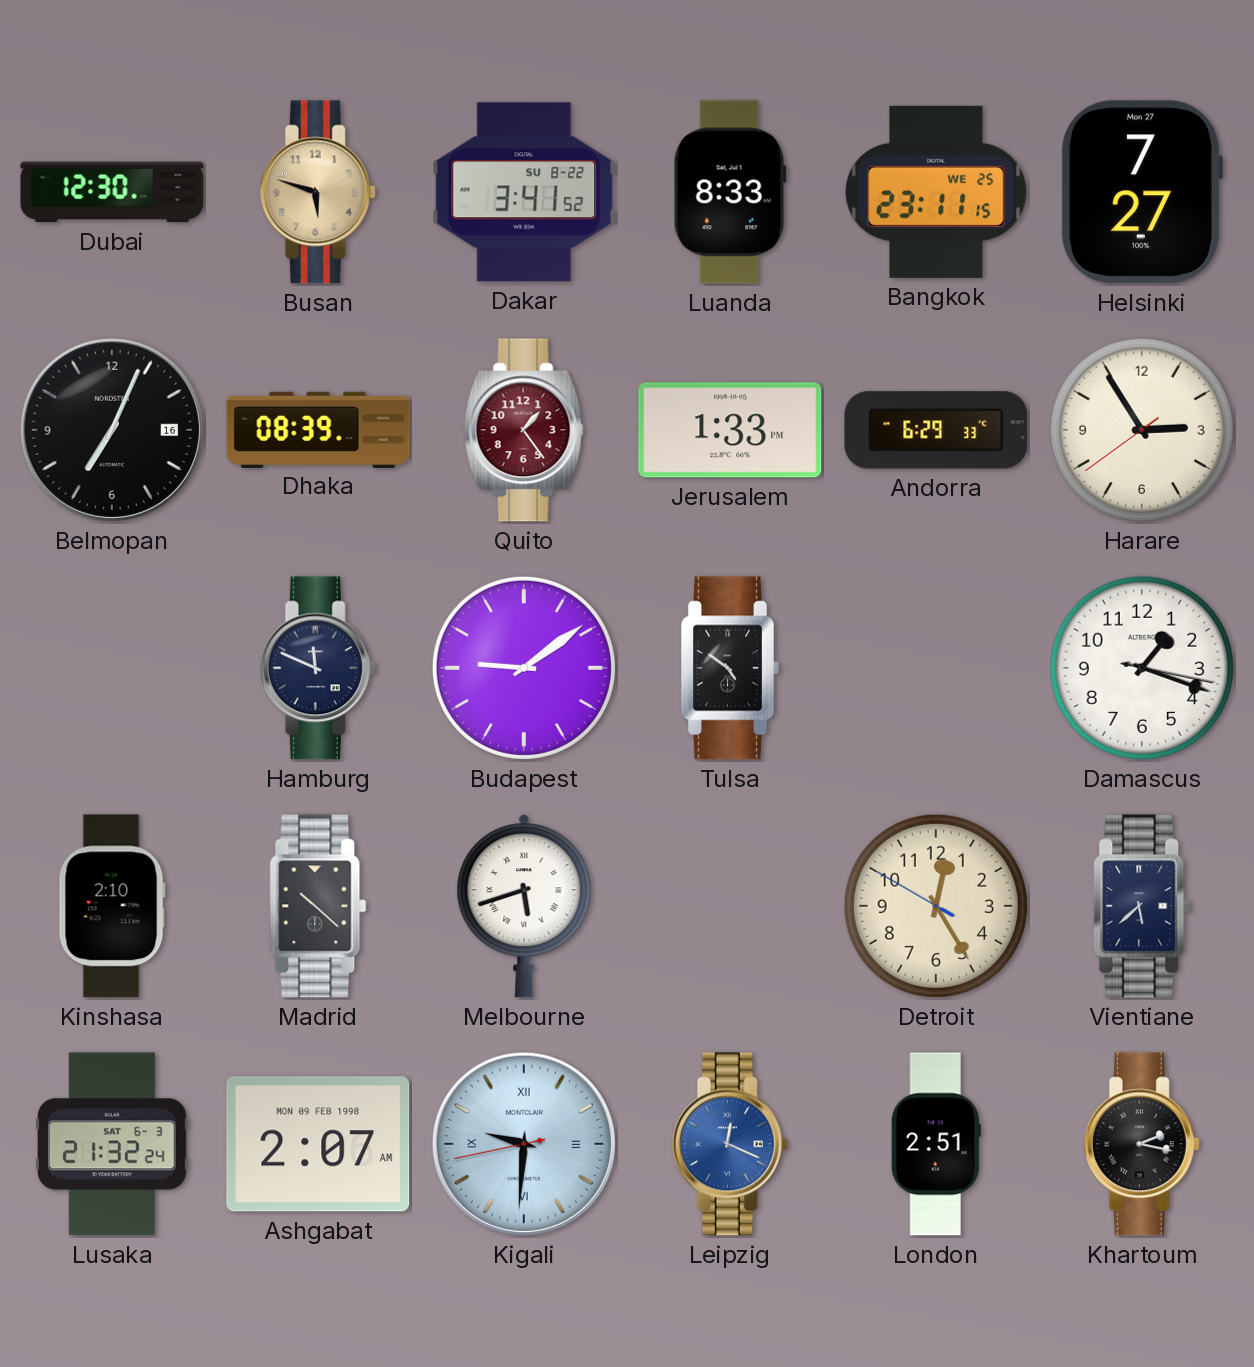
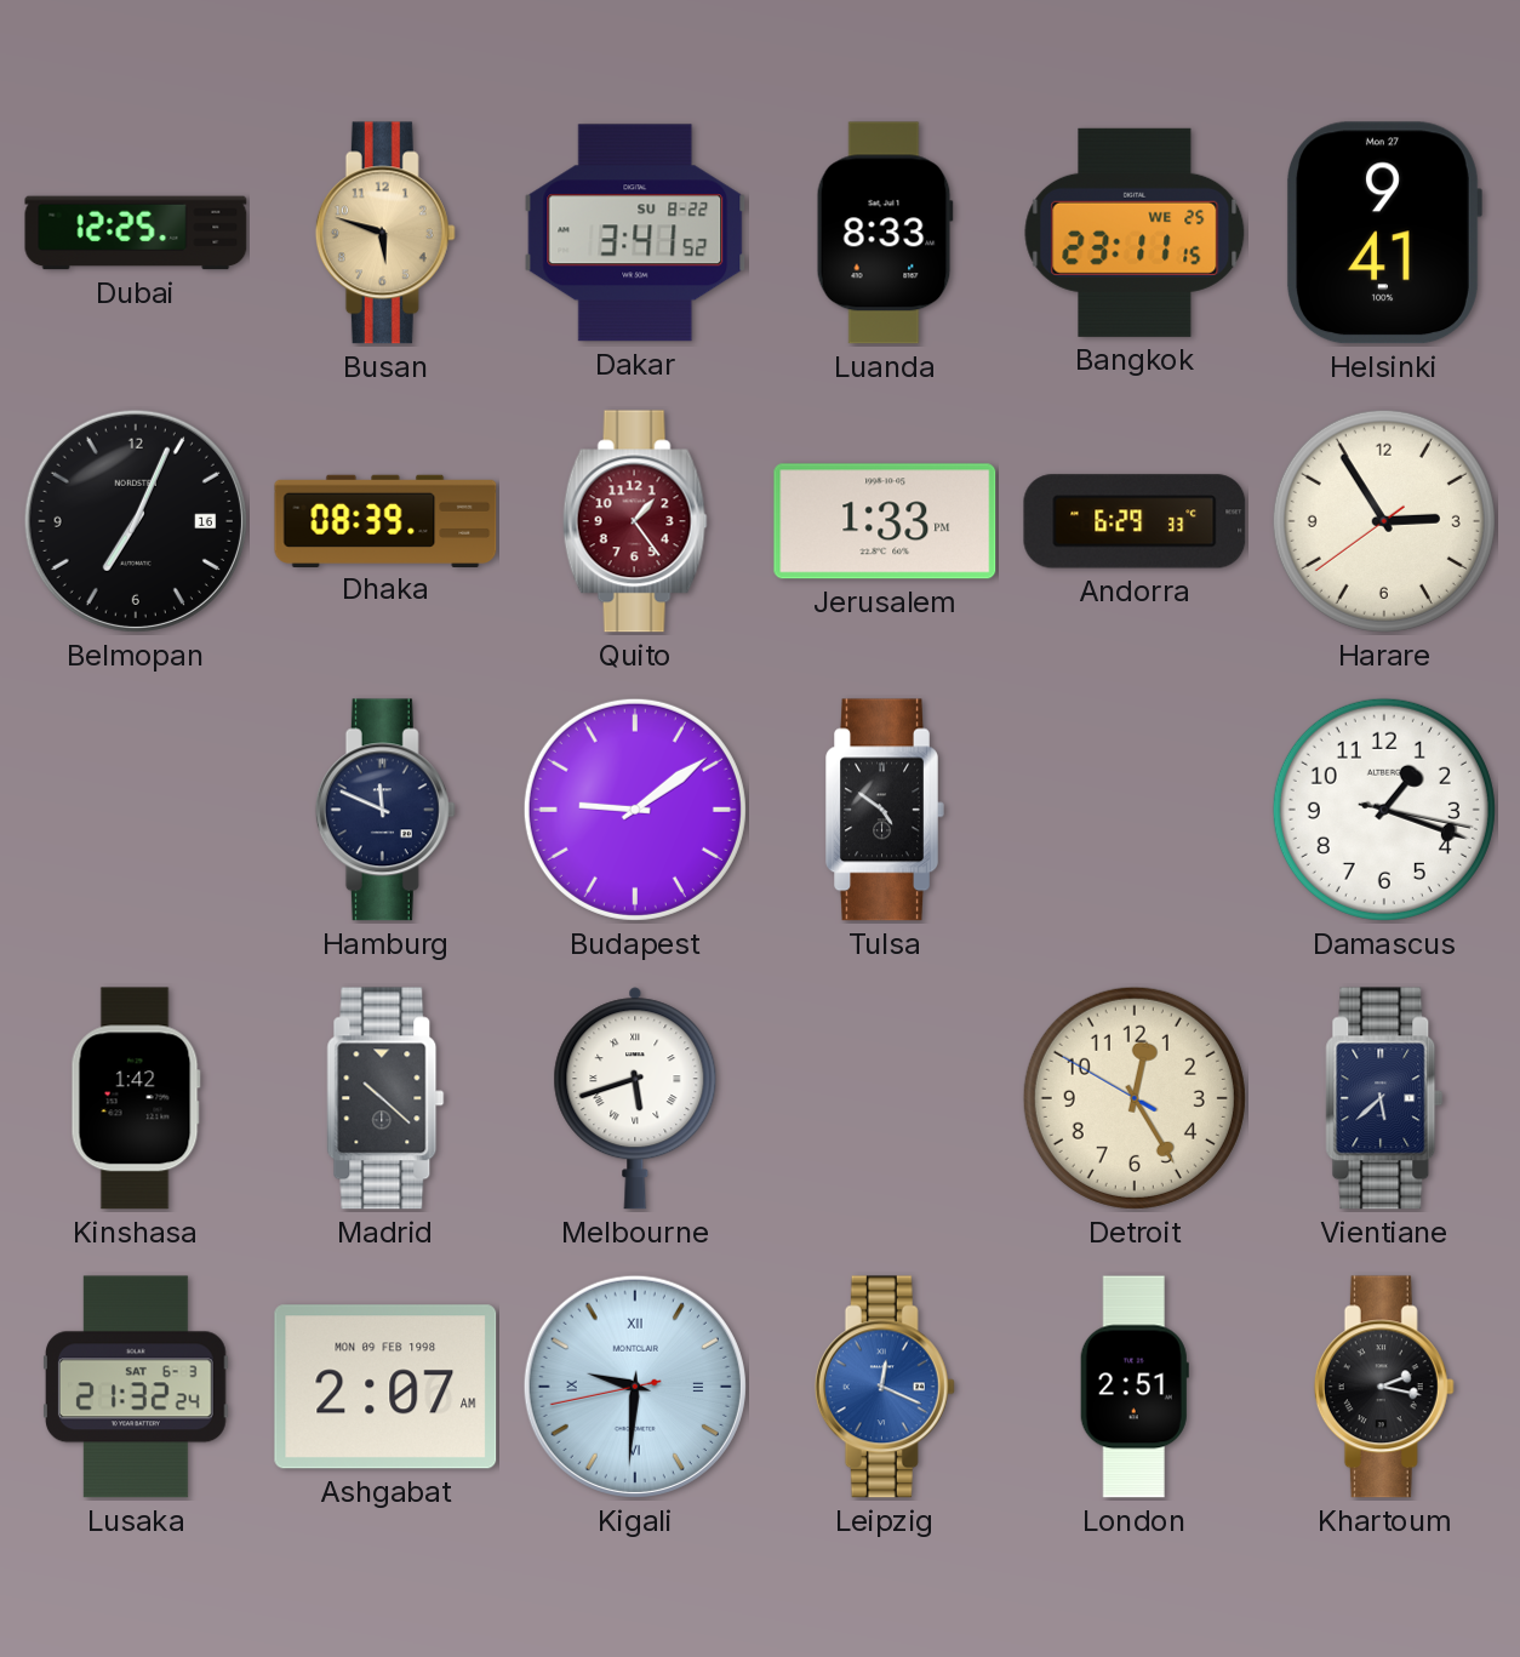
Dubai: 12:30 -> 12:25
Helsinki: 7:27 -> 9:41
Kinshasa: 2:10 -> 1:42
